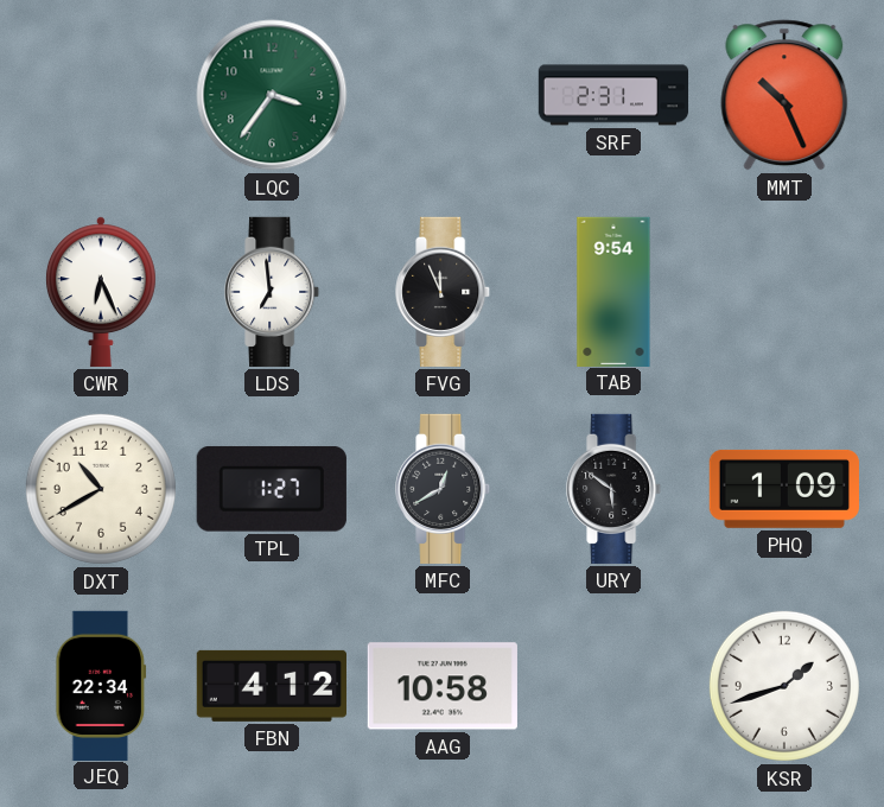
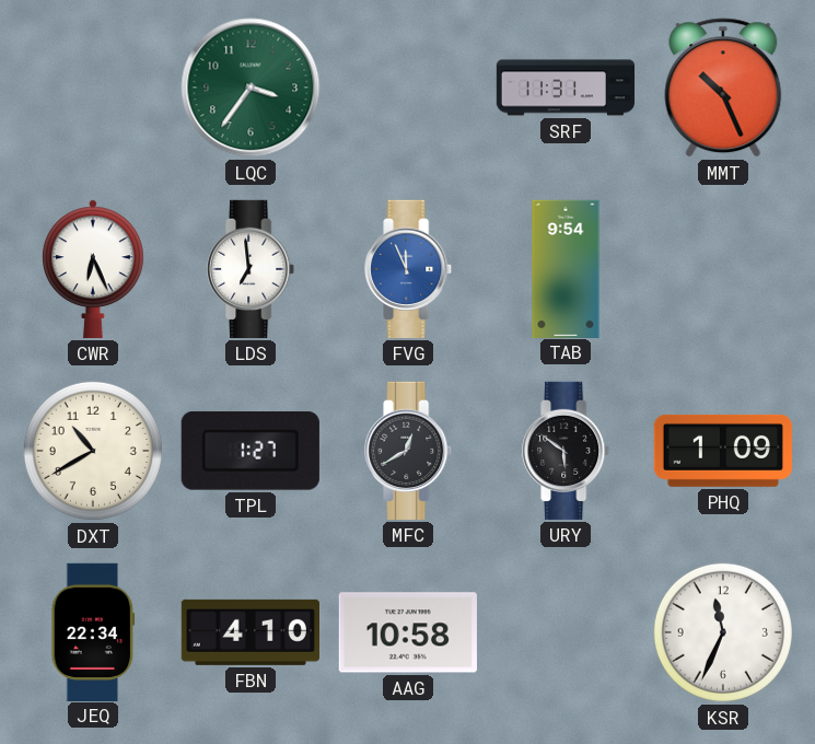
SRF: 2:31 -> 11:31
FVG dial: black -> blue
FBN: 4:12 -> 4:10
KSR: 1:42 -> 11:34
